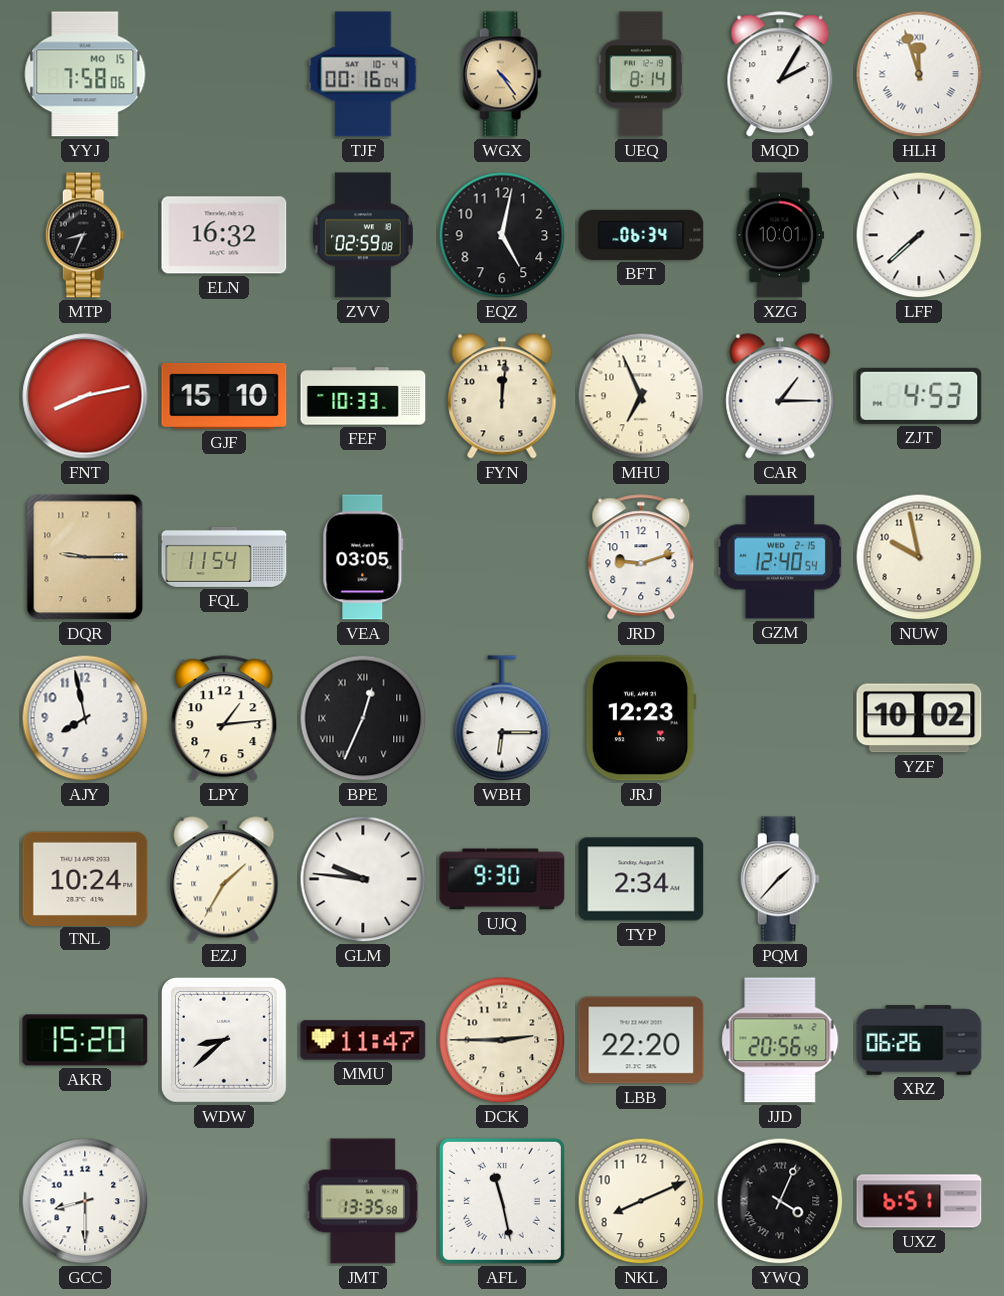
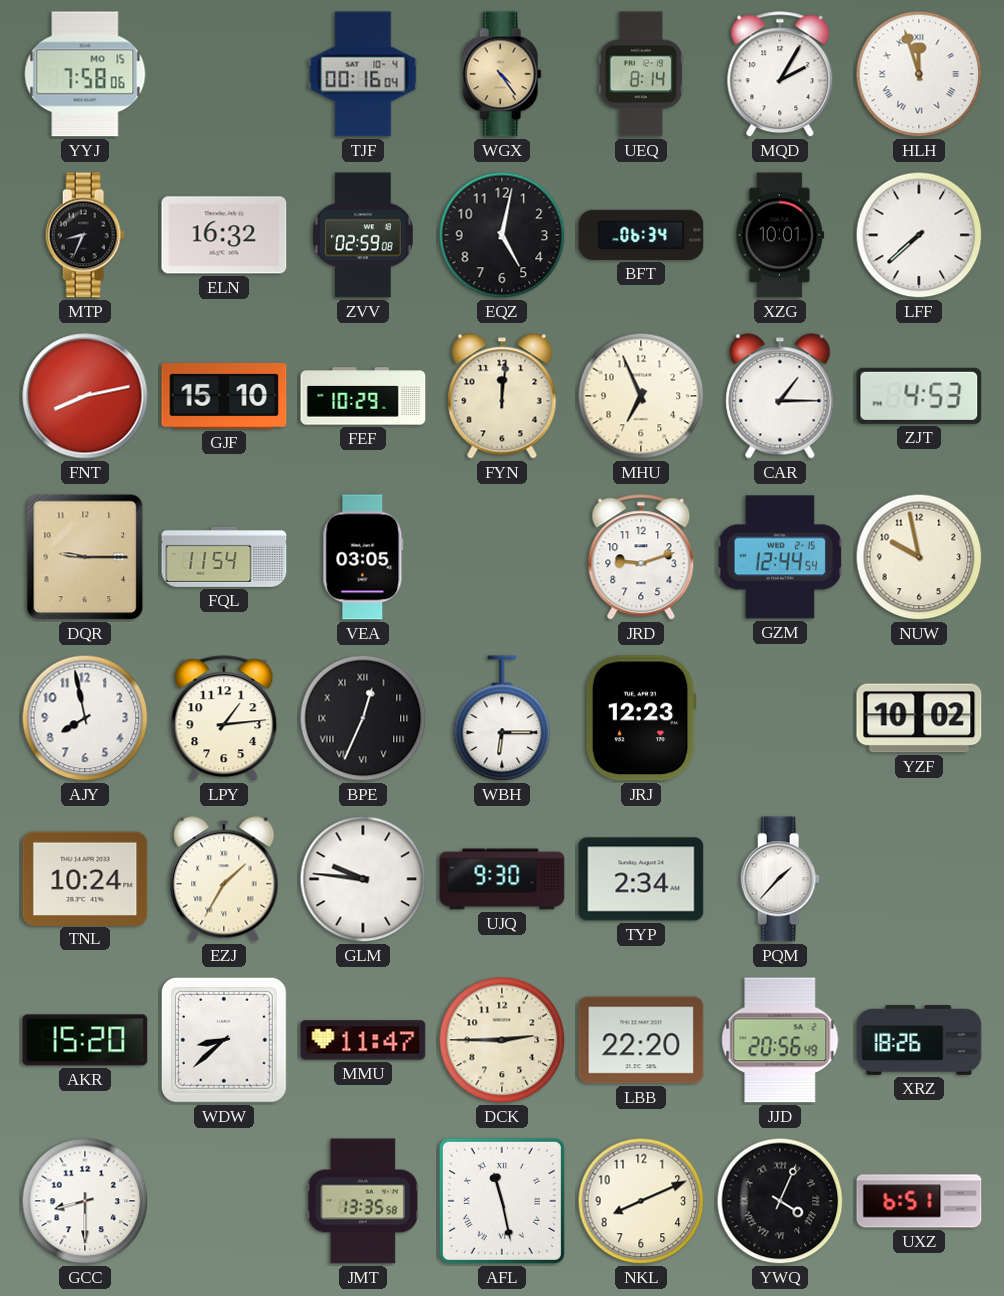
FEF: 10:33 -> 10:29
GZM: 12:40 -> 12:44
XRZ: 06:26 -> 18:26
